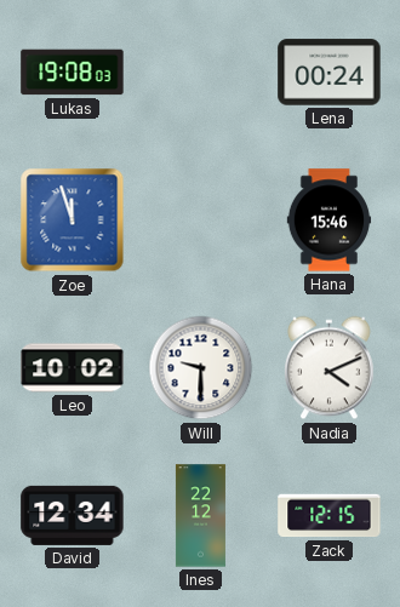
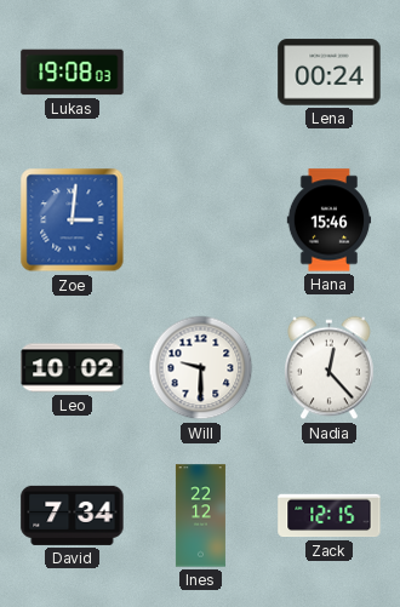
Zoe: 11:57 -> 3:01
Nadia: 4:11 -> 12:23
David: 12:34 -> 7:34
